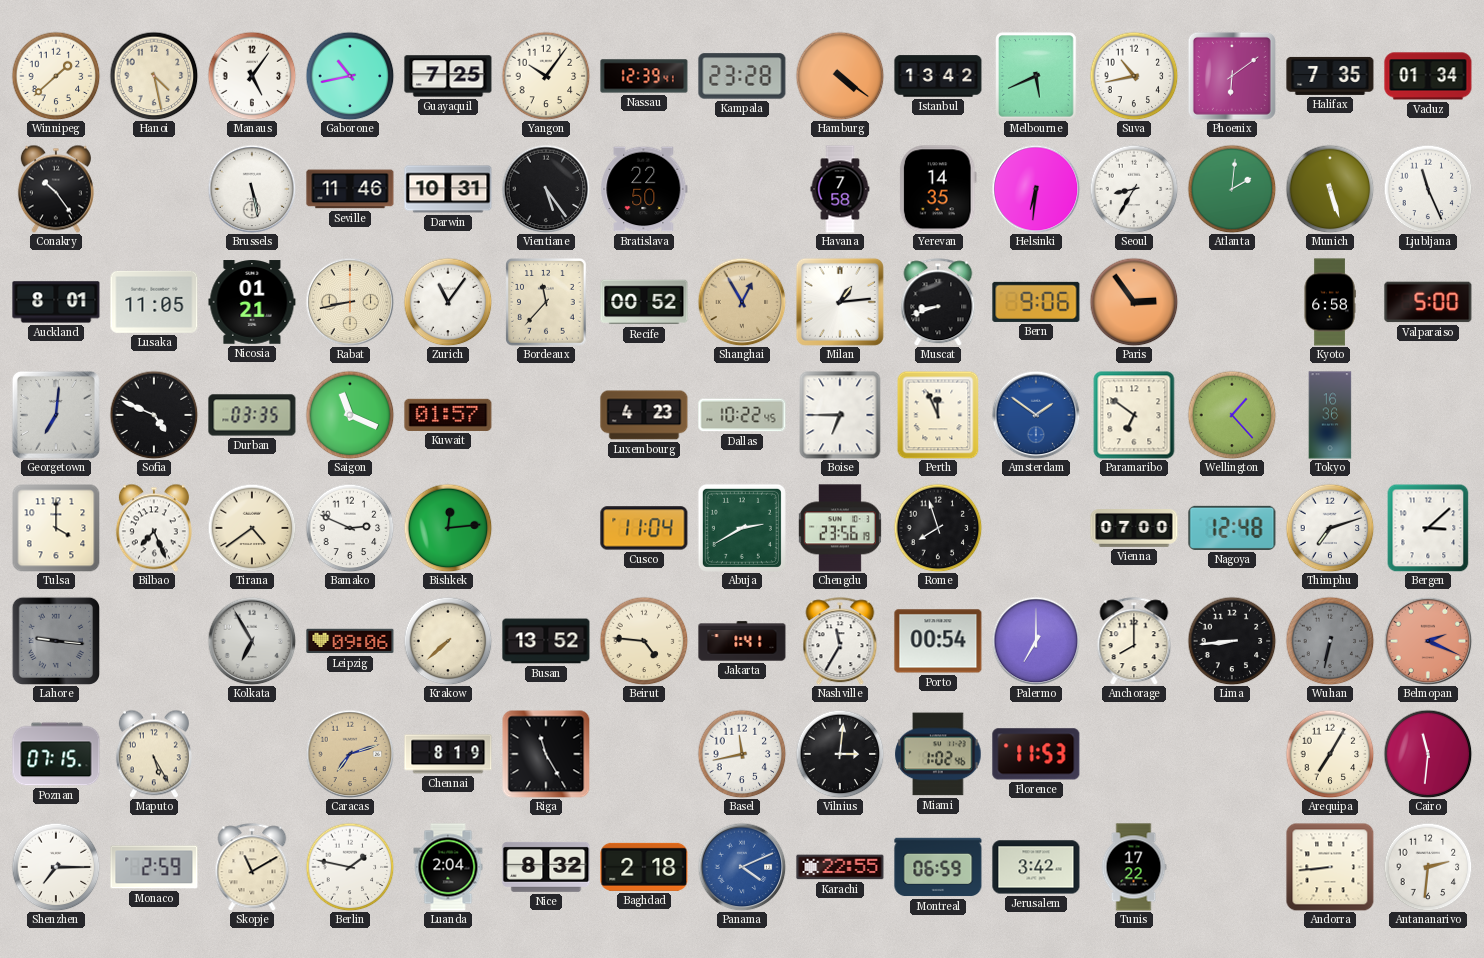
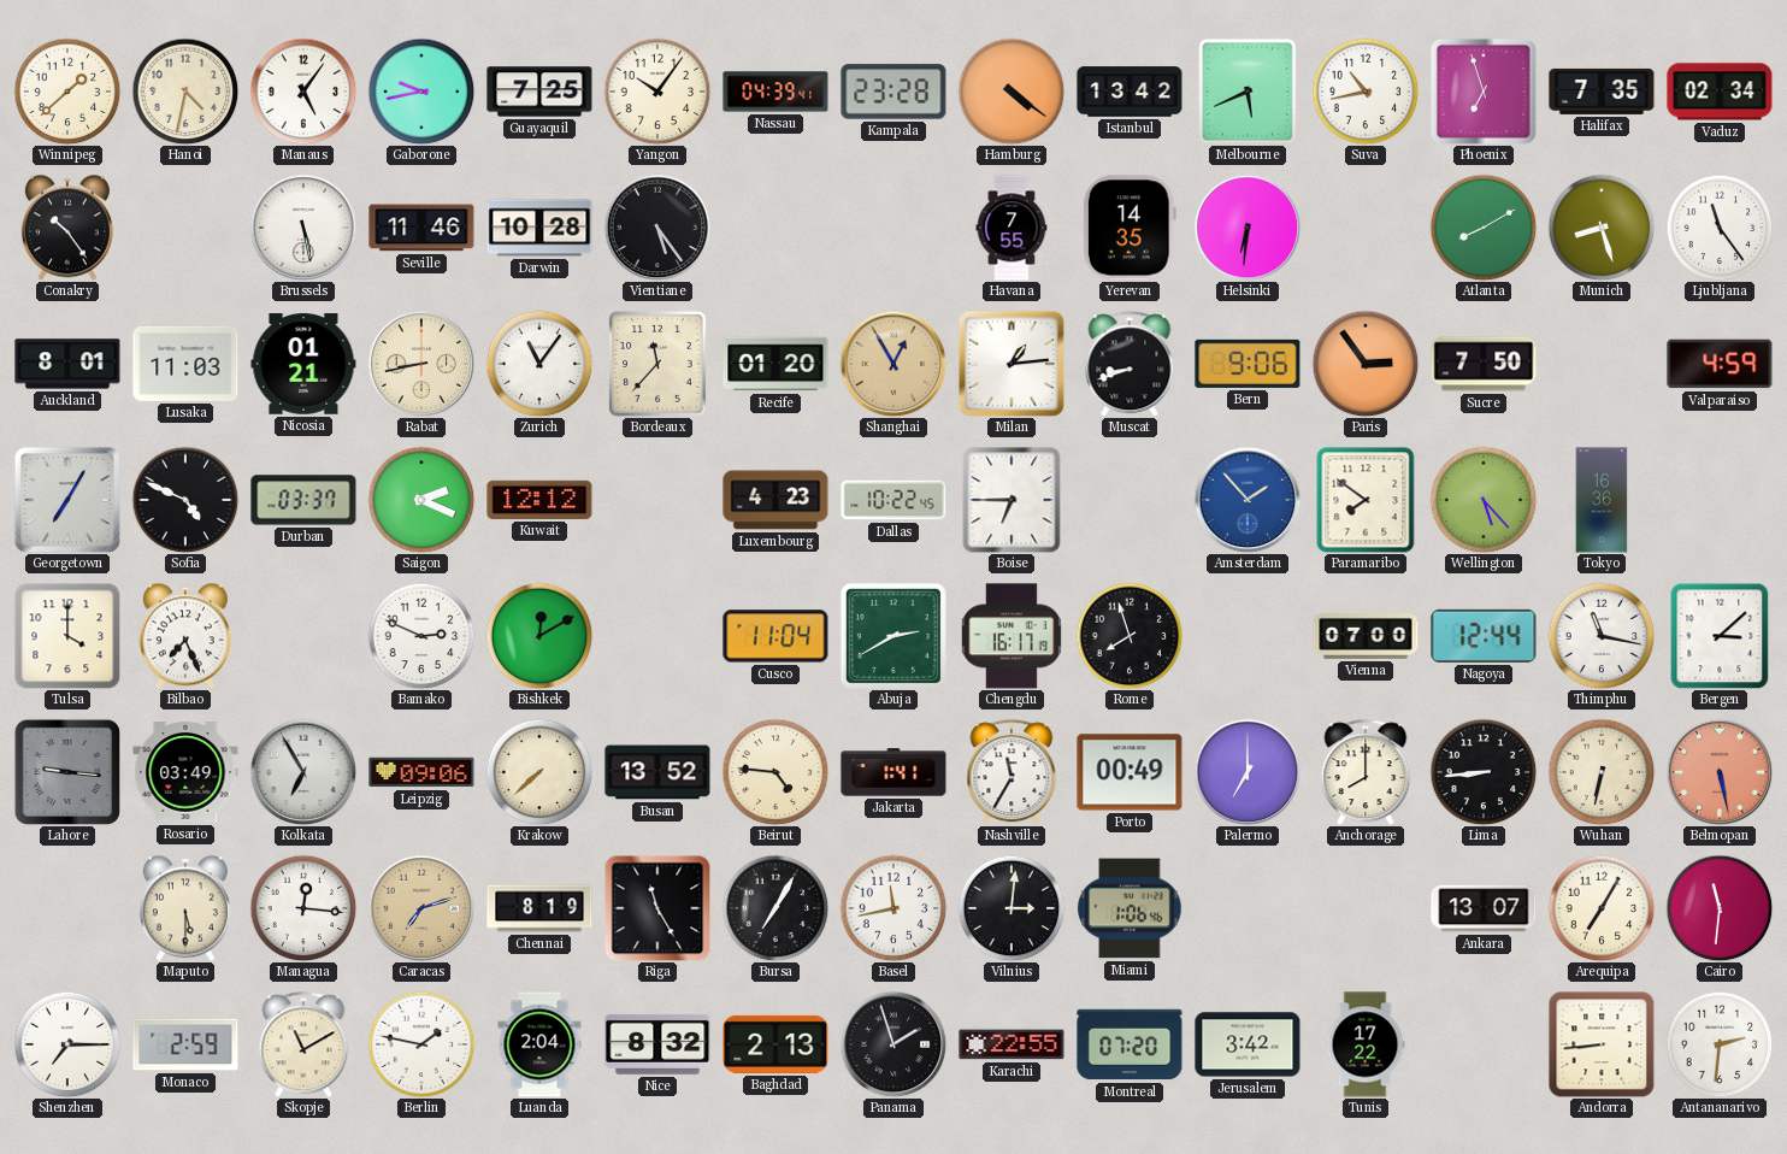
Hanoi: 4:28 -> 4:32
Gaborone: 10:43 -> 9:43
Nassau: 12:39 -> 04:39
Phoenix: 6:09 -> 6:57
Vaduz: 01:34 -> 02:34
Darwin: 10:31 -> 10:28
Bratislava: 22:50 -> none
Havana: 7:58 -> 7:55
Seoul: 8:35 -> none
Atlanta: 2:01 -> 8:10
Munich: 5:27 -> 8:27
Ljubljana: 11:26 -> 11:24
Lusaka: 11:05 -> 11:03
Recife: 00:52 -> 01:20
Sucre: none -> 7:50
Kyoto: 6:58 -> none
Valparaiso: 5:00 -> 4:59
Georgetown: 7:01 -> 7:05
Durban: 03:35 -> 03:37
Saigon: 11:19 -> 2:19
Kuwait: 01:57 -> 12:12
Perth: 11:56 -> none
Amsterdam: 1:51 -> 1:53
Paramaribo: 6:51 -> 7:51
Wellington: 1:23 -> 5:23
Tirana: 4:39 -> none
Bishkek: 12:14 -> 12:10
Chengdu: 23:56 -> 16:17
Nagoya: 12:48 -> 12:44
Thimphu: 7:12 -> 11:17
Rosario: none -> 03:49
Porto: 00:54 -> 00:49
Wuhan dial: grey -> cream
Belmopan: 2:19 -> 5:28
Poznan: 07:15 -> none
Maputo: 5:25 -> 5:30
Managua: none -> 12:16
Bursa: none -> 7:05
Miami: 1:02 -> 1:06
Florence: 11:53 -> none
Ankara: none -> 13:07
Baghdad: 2:18 -> 2:13
Panama: 4:11 -> 1:57
Panama dial: blue -> black
Montreal: 06:59 -> 07:20
